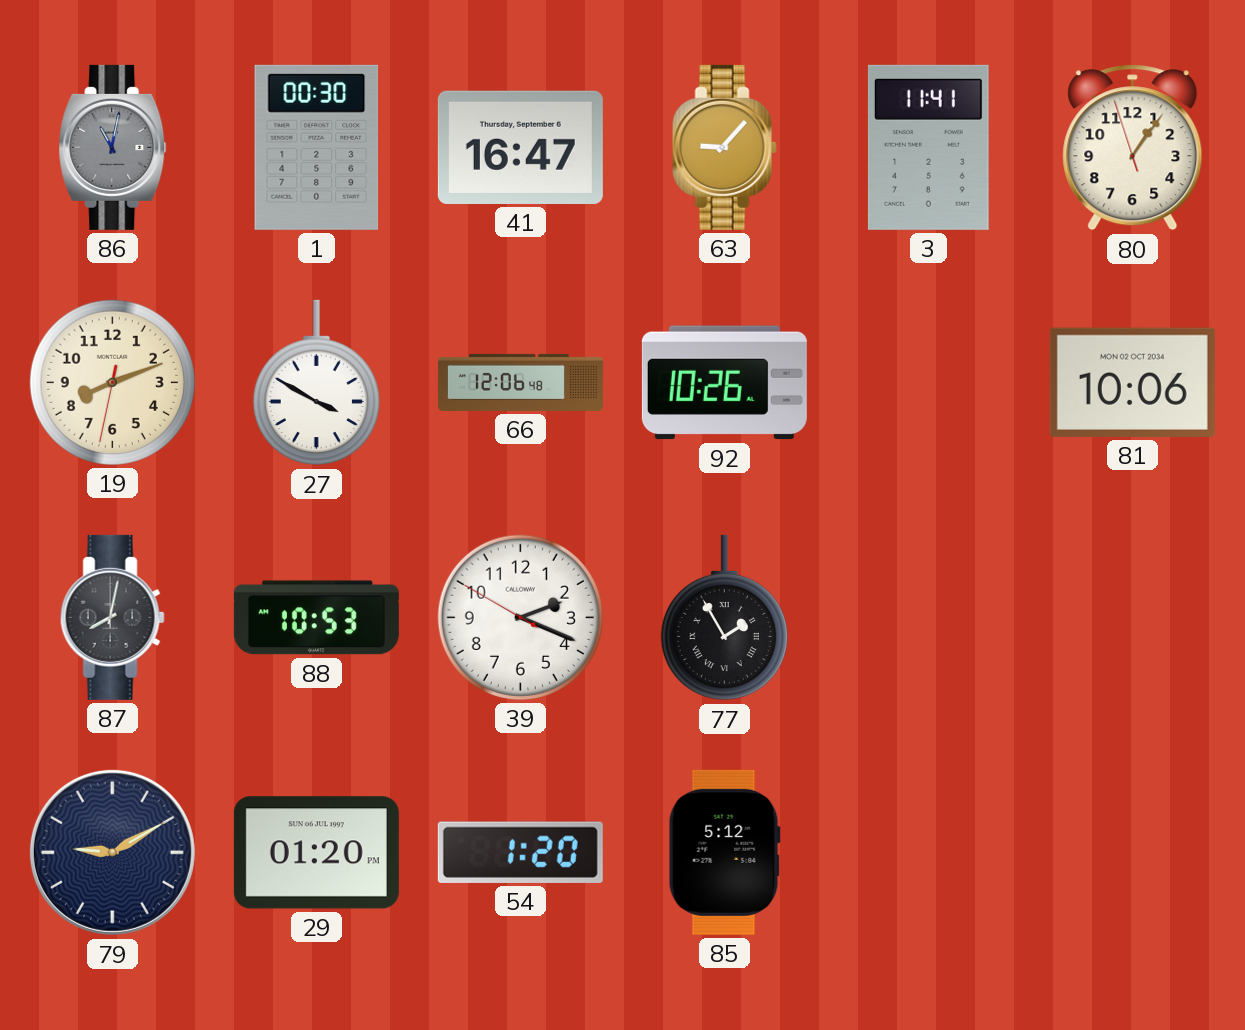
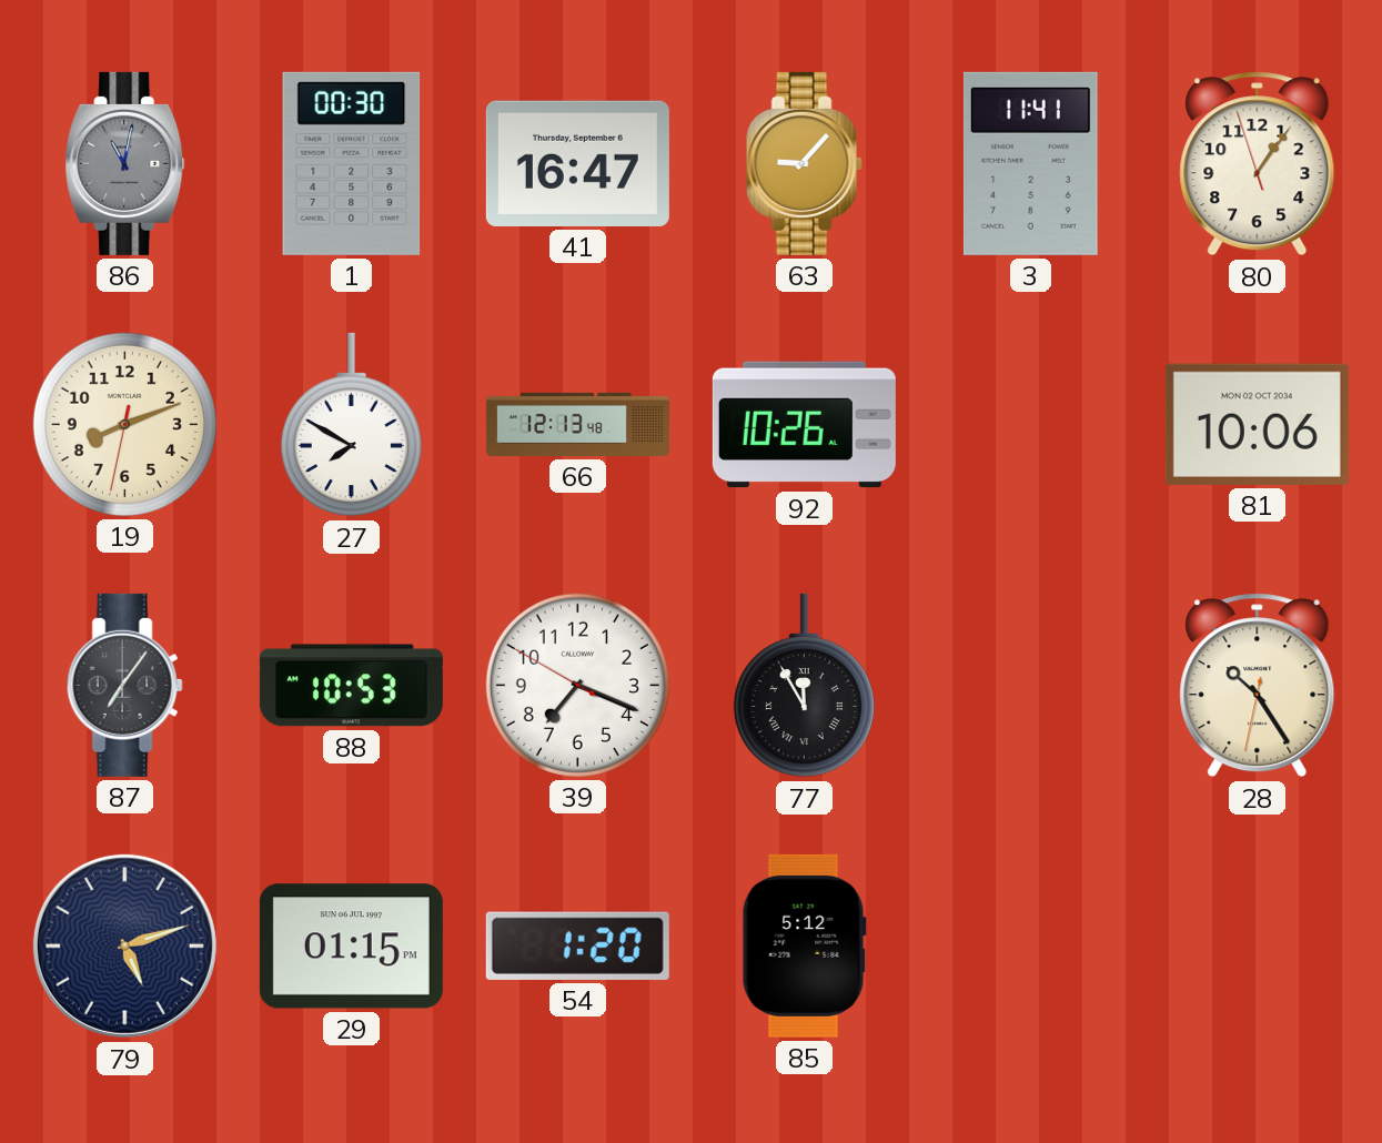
27: 3:50 -> 7:50
66: 12:06 -> 12:13
87: 8:02 -> 7:06
39: 2:18 -> 7:18
77: 1:55 -> 11:55
28: none -> 10:24
79: 9:10 -> 5:12
29: 01:20 -> 01:15
